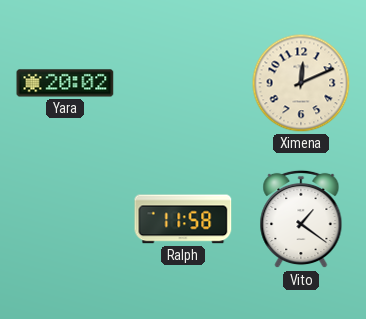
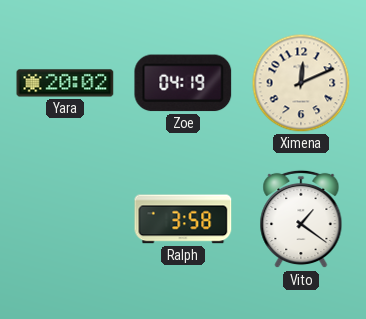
Zoe: none -> 04:19
Ralph: 11:58 -> 3:58
